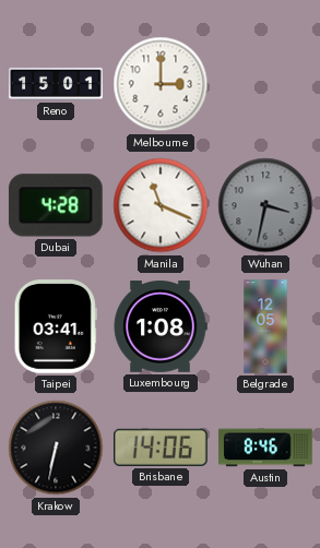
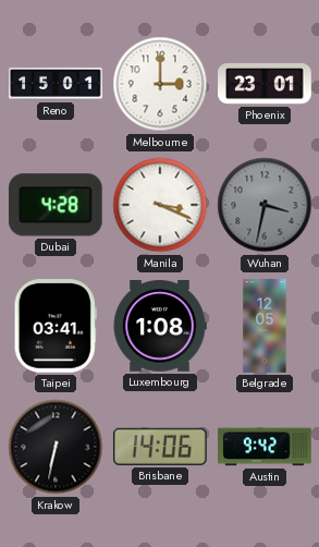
Phoenix: none -> 23:01
Manila: 11:19 -> 3:19
Austin: 8:46 -> 9:42
